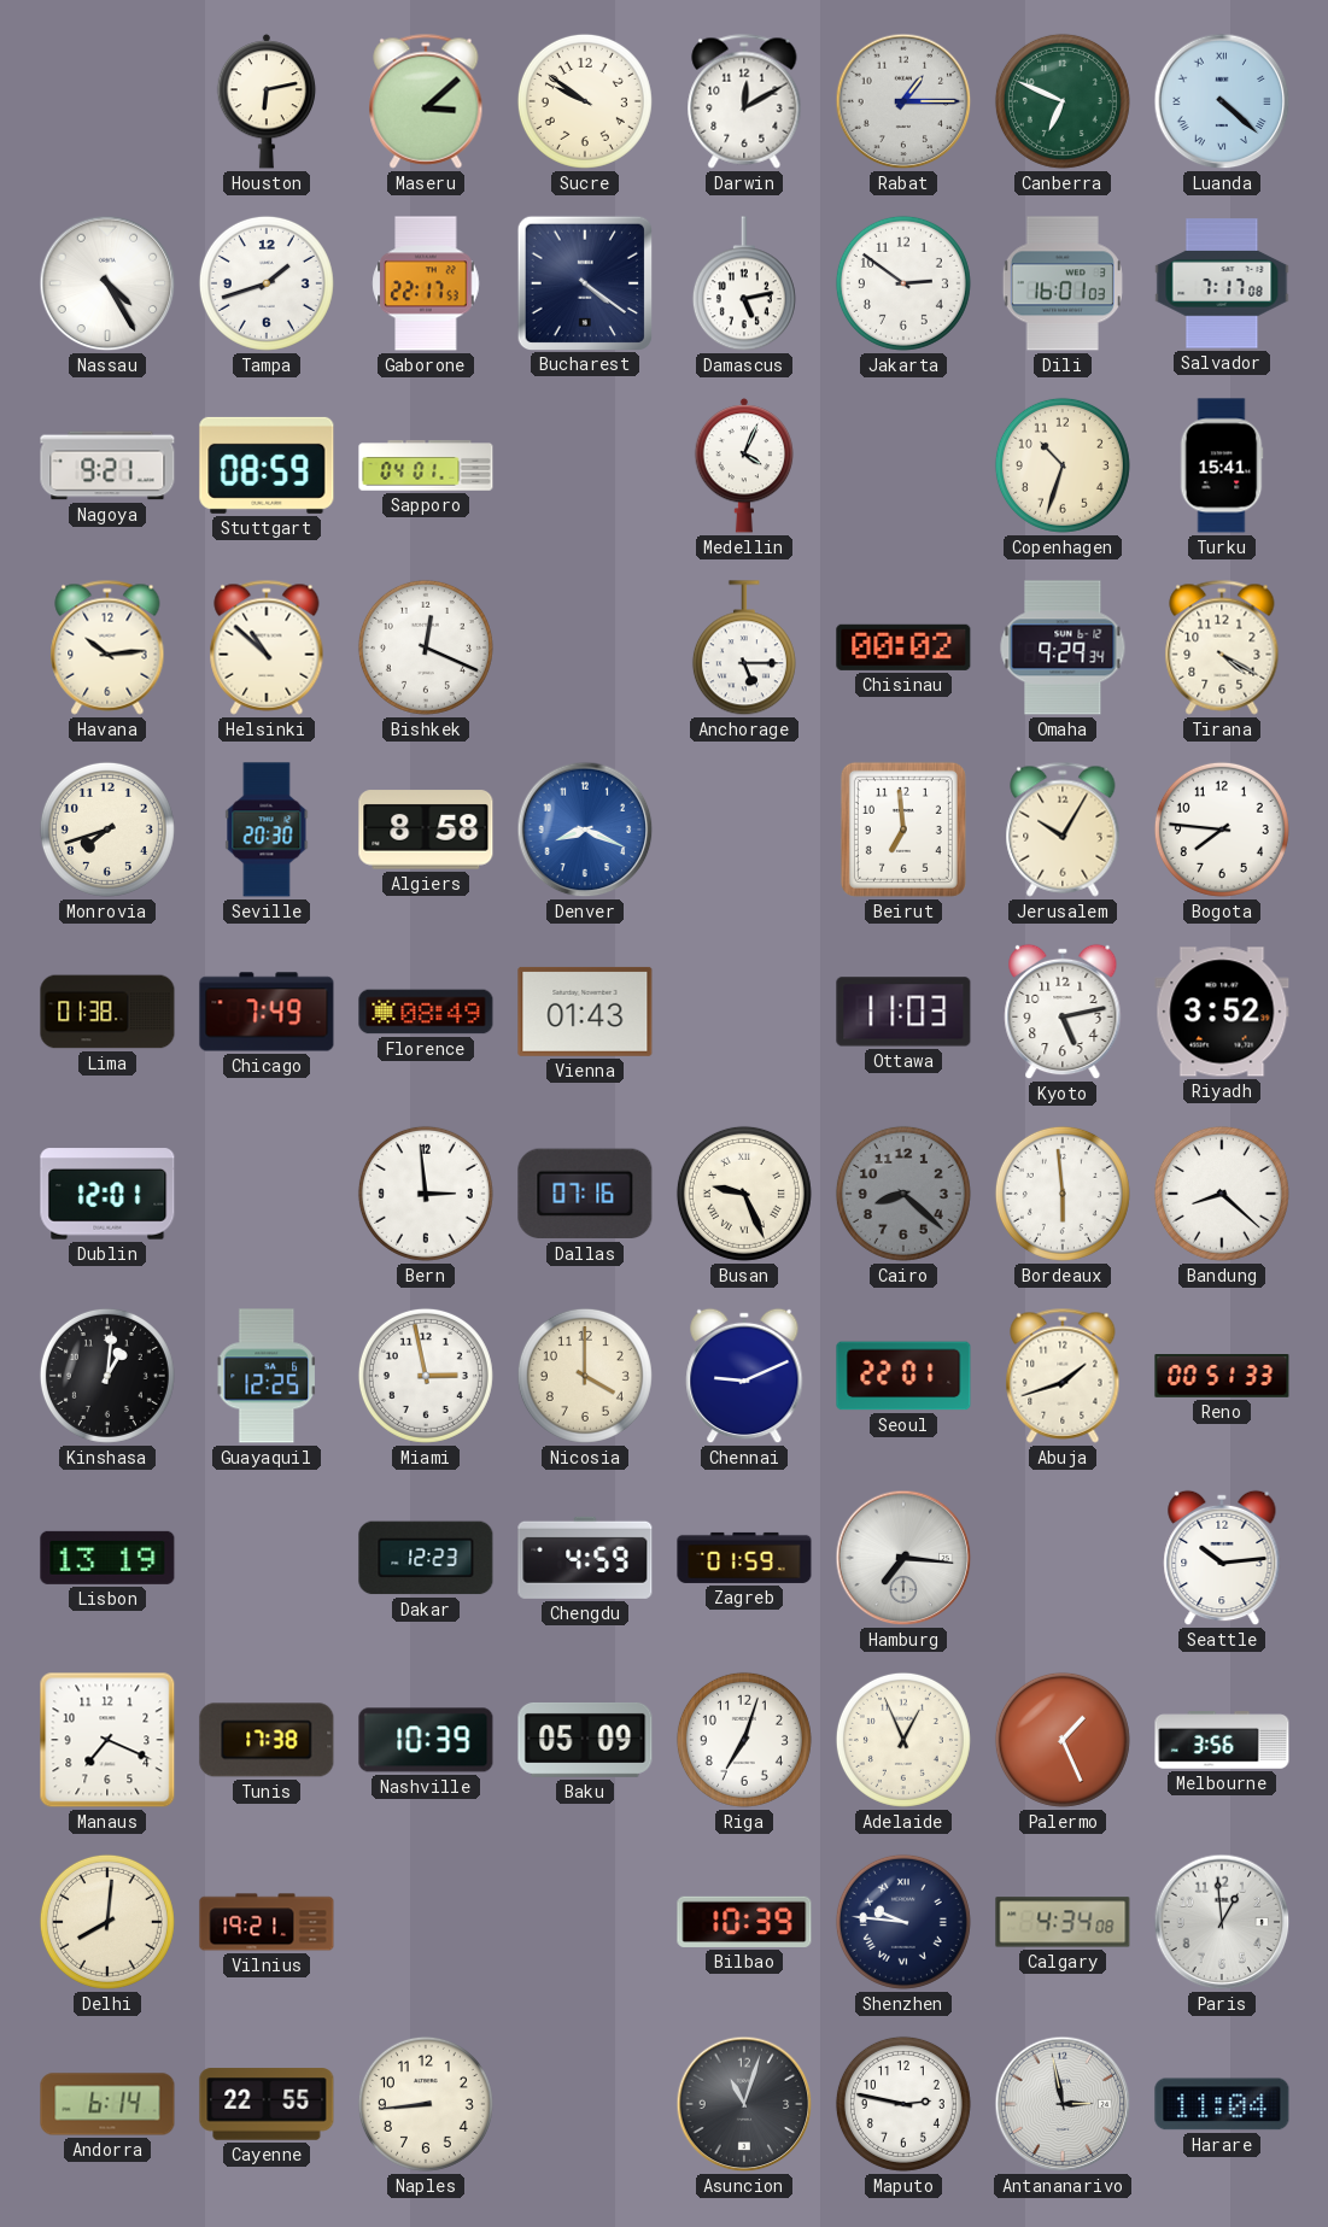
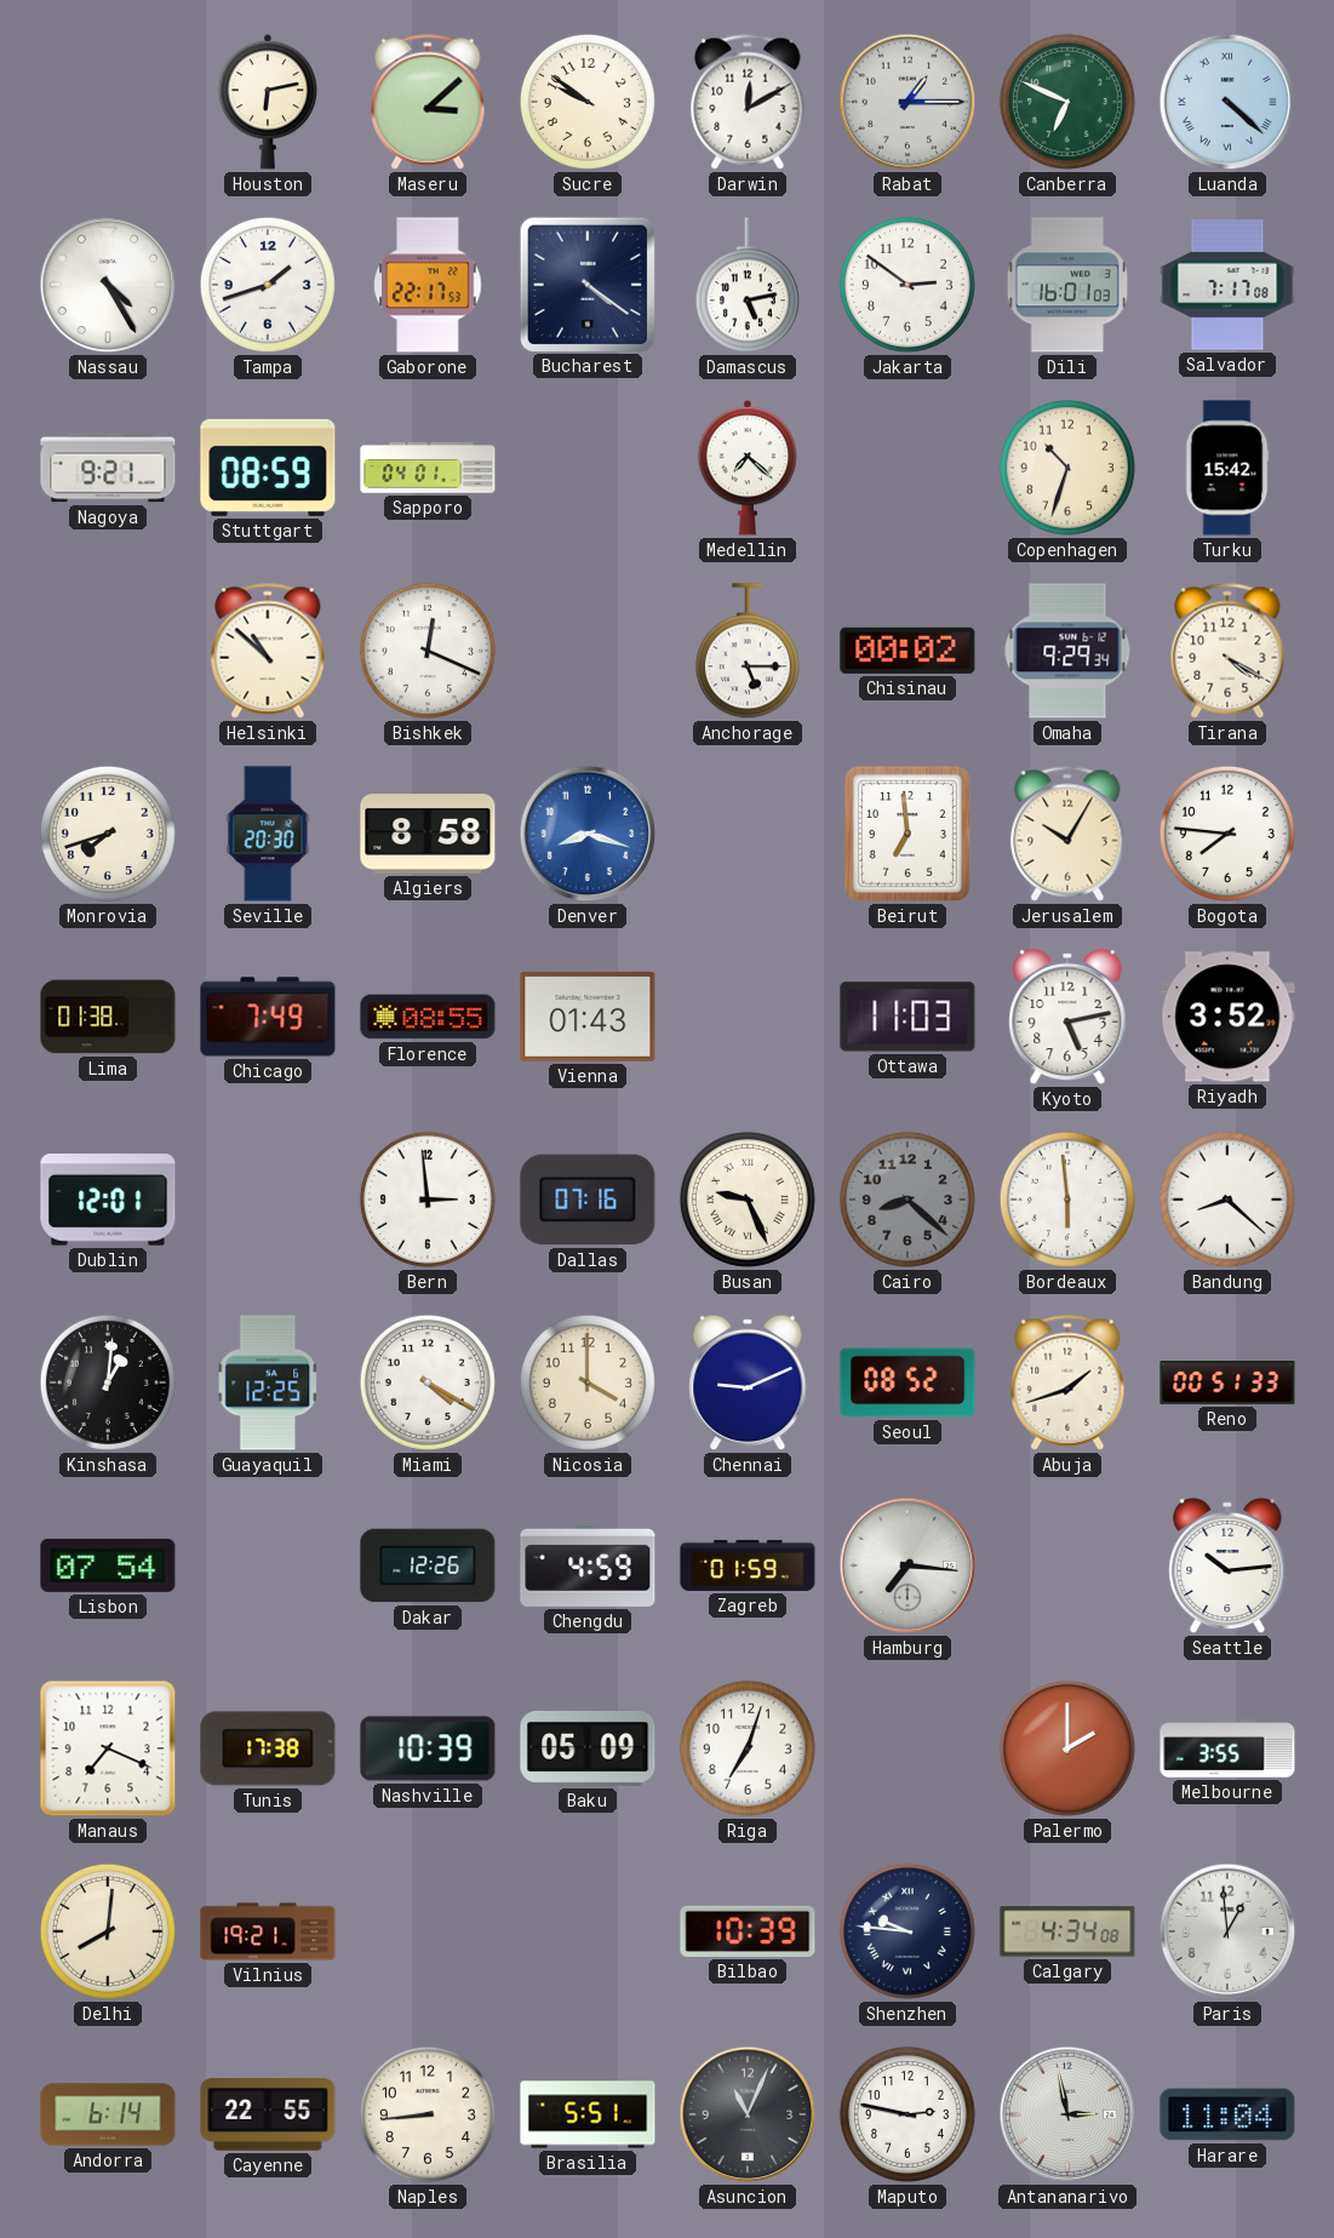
Medellin: 4:04 -> 7:22
Turku: 15:41 -> 15:42
Havana: 10:14 -> none
Denver: 8:19 -> 8:18
Florence: 08:49 -> 08:55
Miami: 2:58 -> 4:20
Seoul: 22:01 -> 08:52
Lisbon: 13:19 -> 07:54
Dakar: 12:23 -> 12:26
Adelaide: 12:56 -> none
Palermo: 1:26 -> 2:00
Melbourne: 3:56 -> 3:55
Brasilia: none -> 5:51
Asuncion: 11:03 -> 11:04
